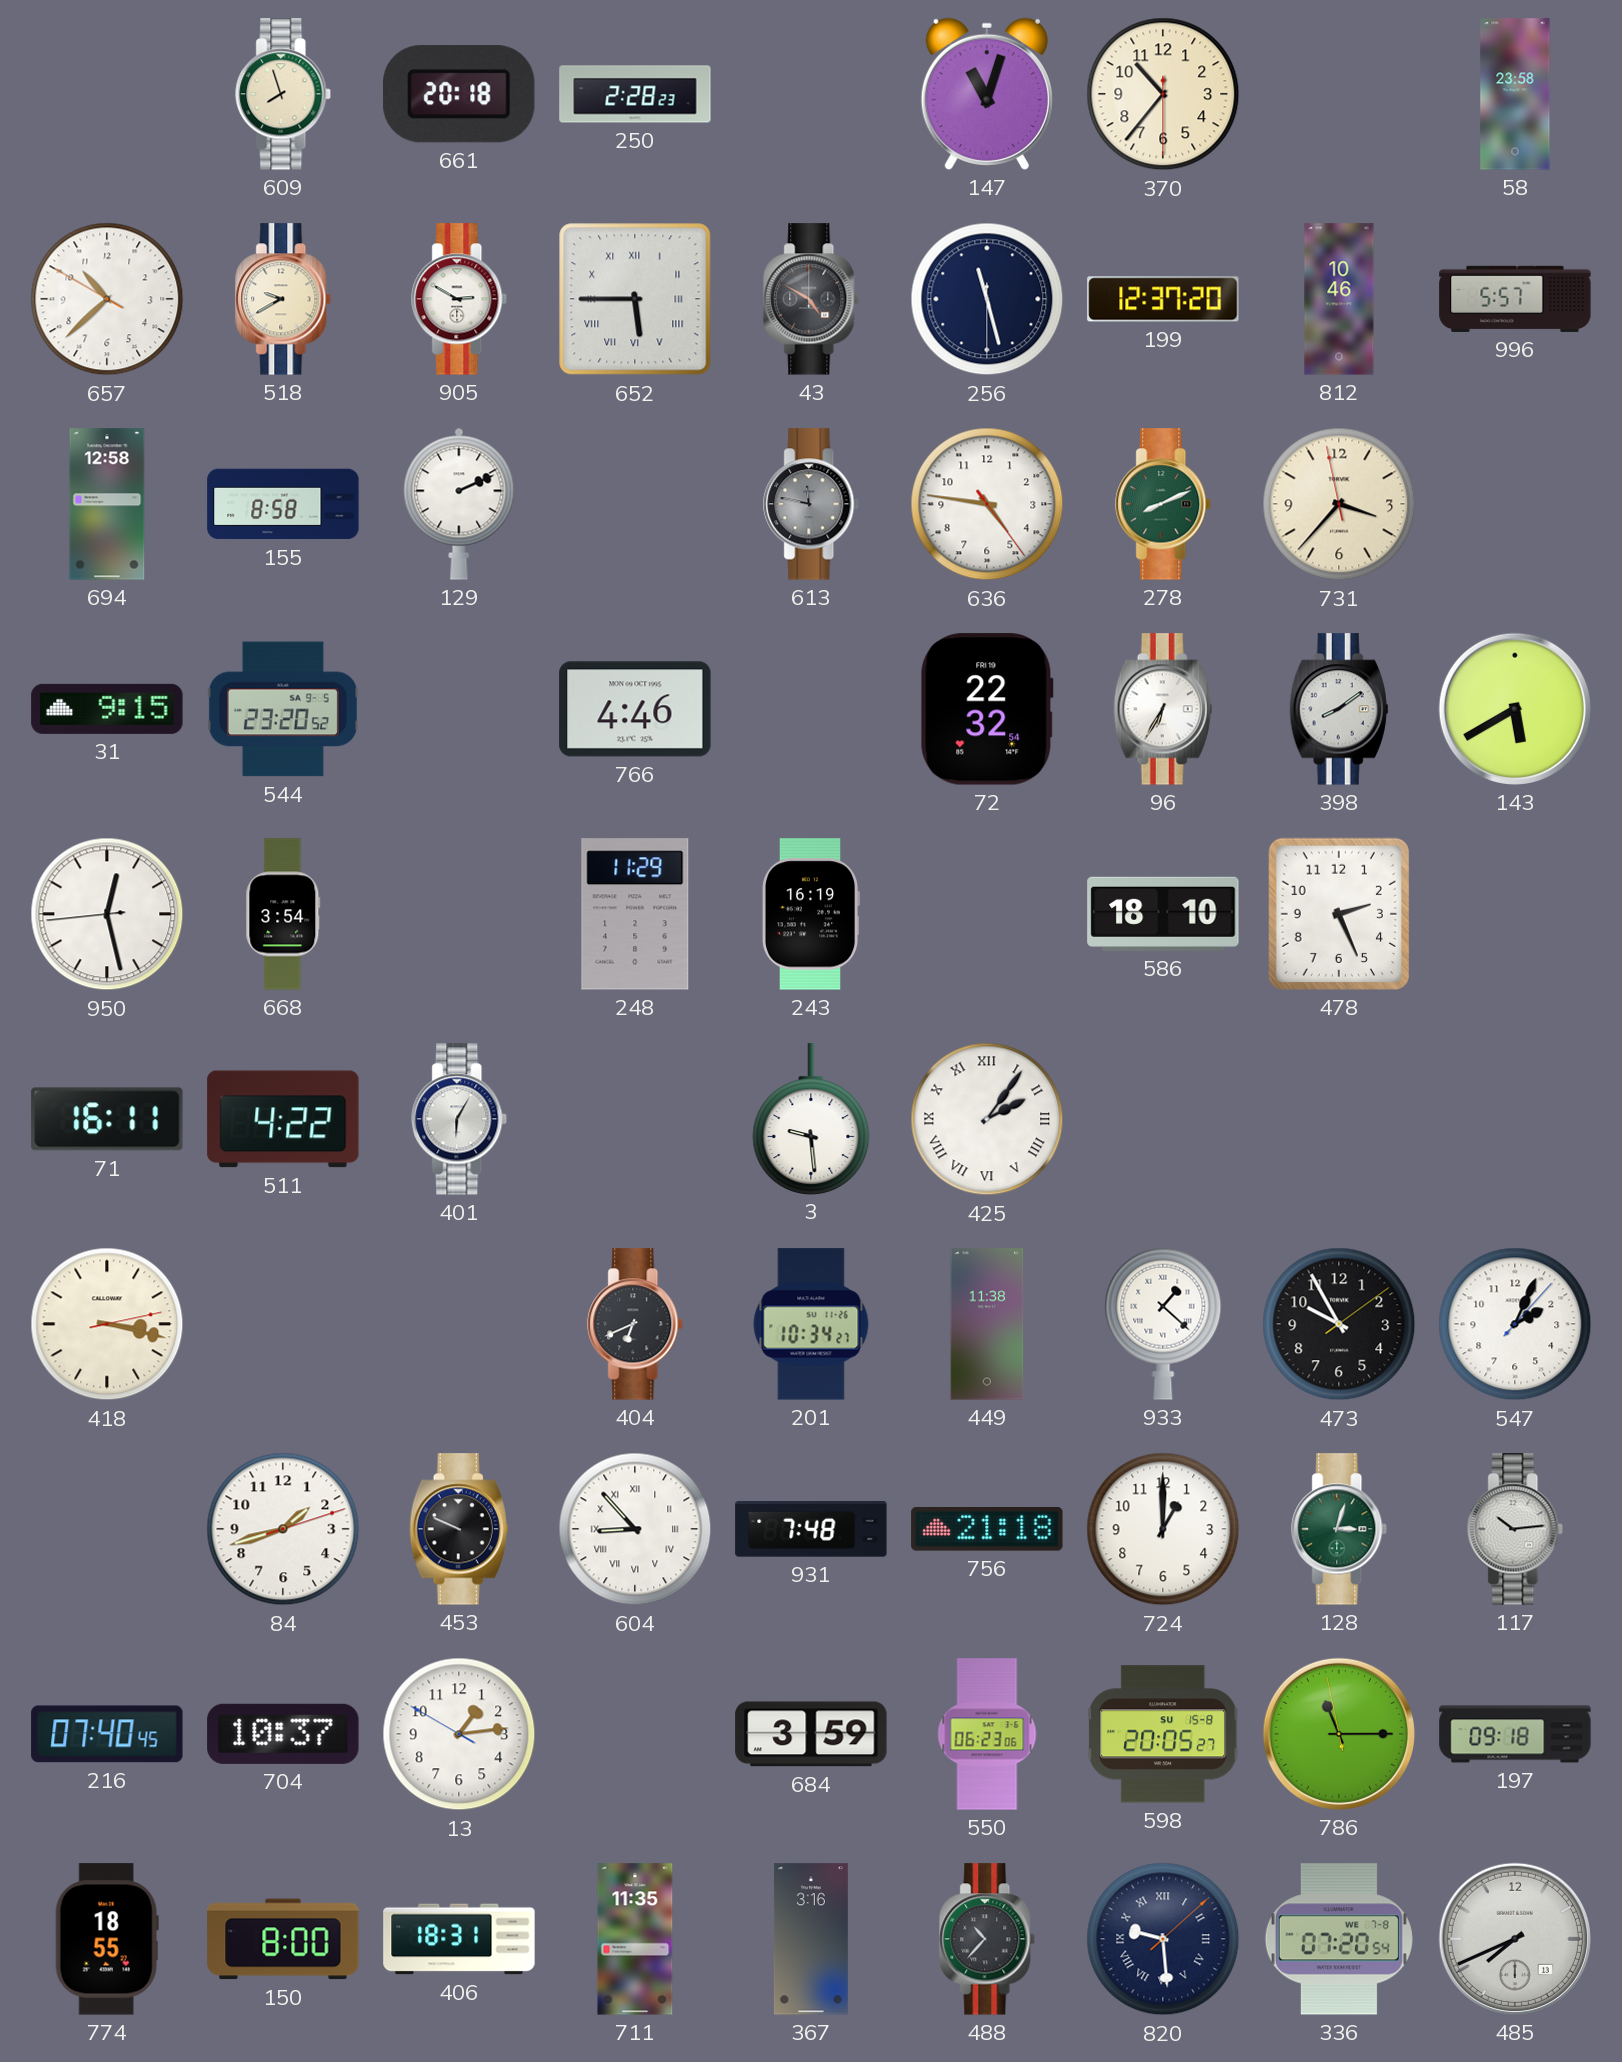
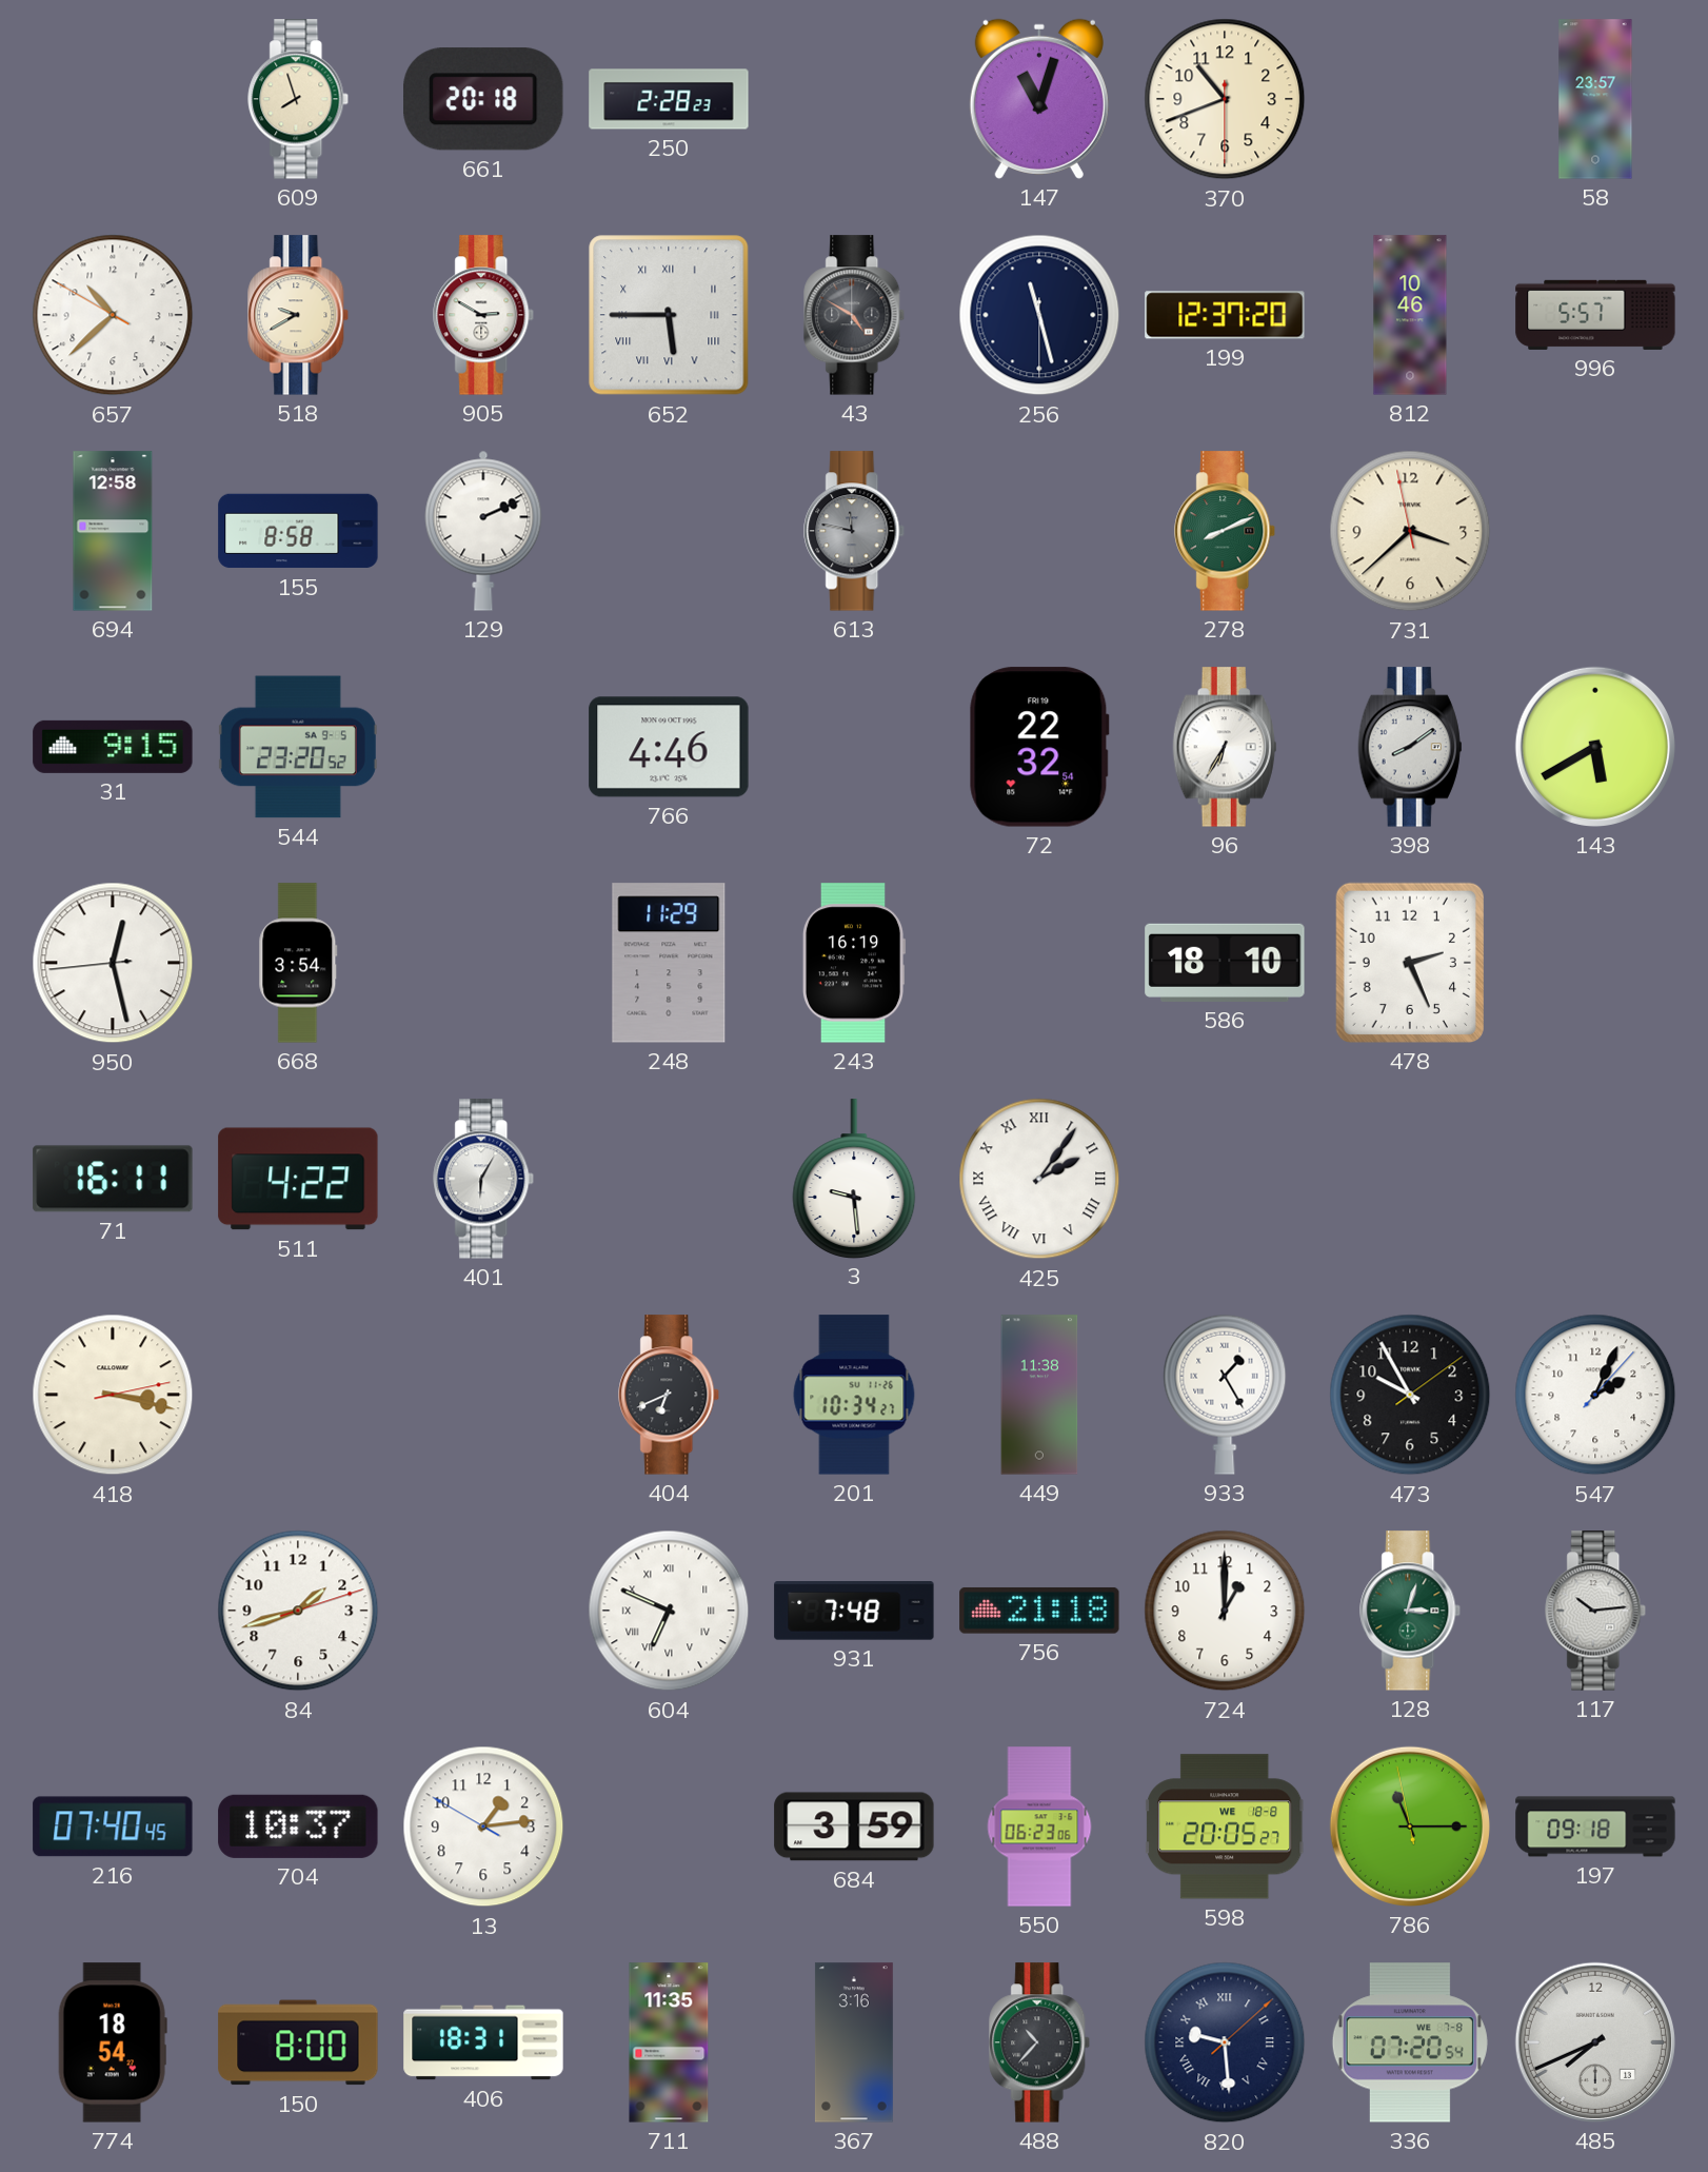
370: 10:36 -> 10:41
58: 23:58 -> 23:57
636: 4:46 -> none
731: 3:36 -> 3:37
933: 1:22 -> 1:25
453: 9:49 -> none
604: 8:53 -> 6:49
598 date: SU 15-8 -> WE 18-8
774: 18:55 -> 18:54
